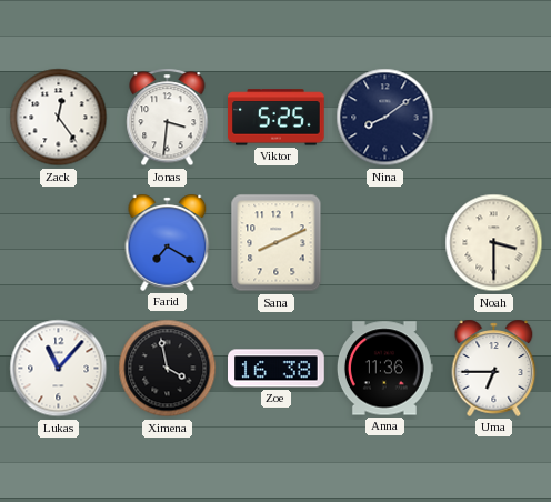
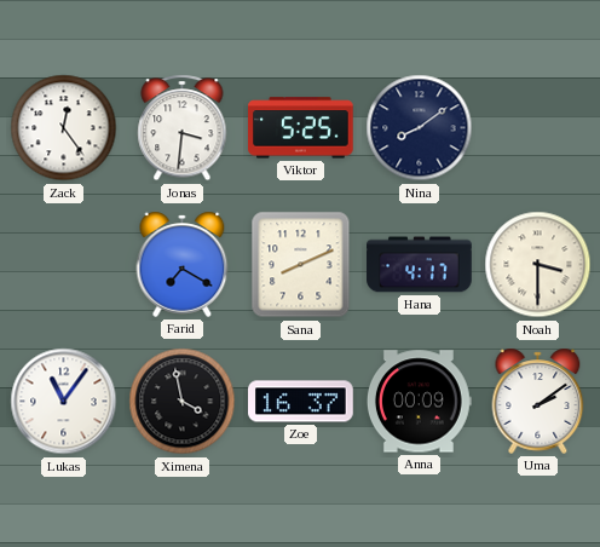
Hana: none -> 4:17
Lukas: 11:07 -> 11:06
Zoe: 16:38 -> 16:37
Anna: 11:36 -> 00:09
Uma: 6:45 -> 2:09
